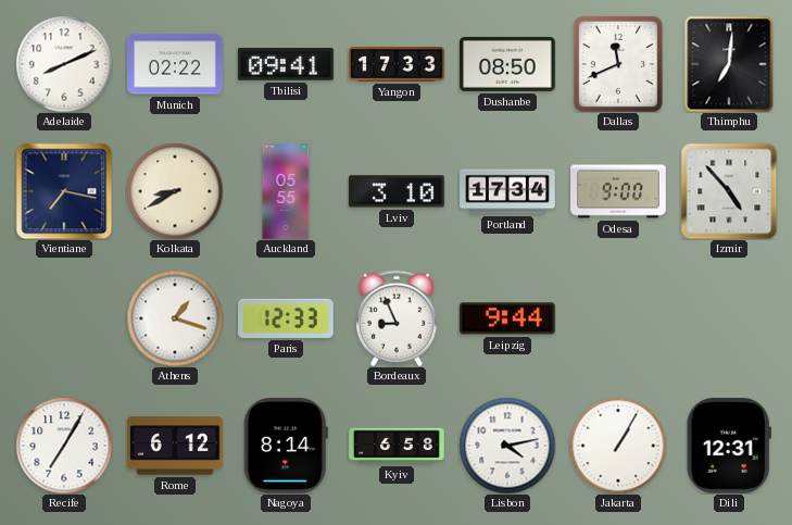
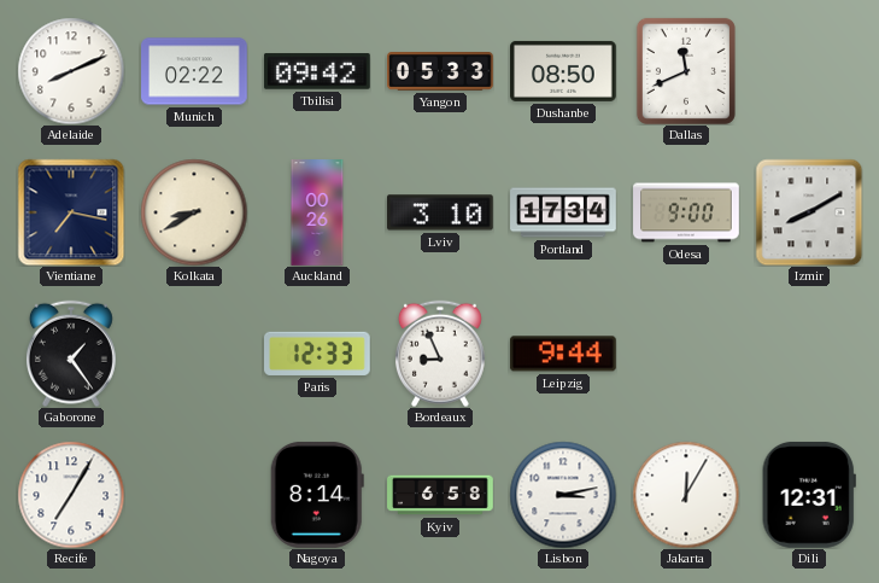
Tbilisi: 09:41 -> 09:42
Yangon: 17:33 -> 05:33
Thimphu: 7:01 -> none
Auckland: 05:55 -> 00:26
Izmir: 4:53 -> 8:10
Gaborone: none -> 1:24
Athens: 1:18 -> none
Rome: 6:12 -> none
Lisbon: 4:13 -> 3:13
Jakarta: 1:05 -> 12:05
